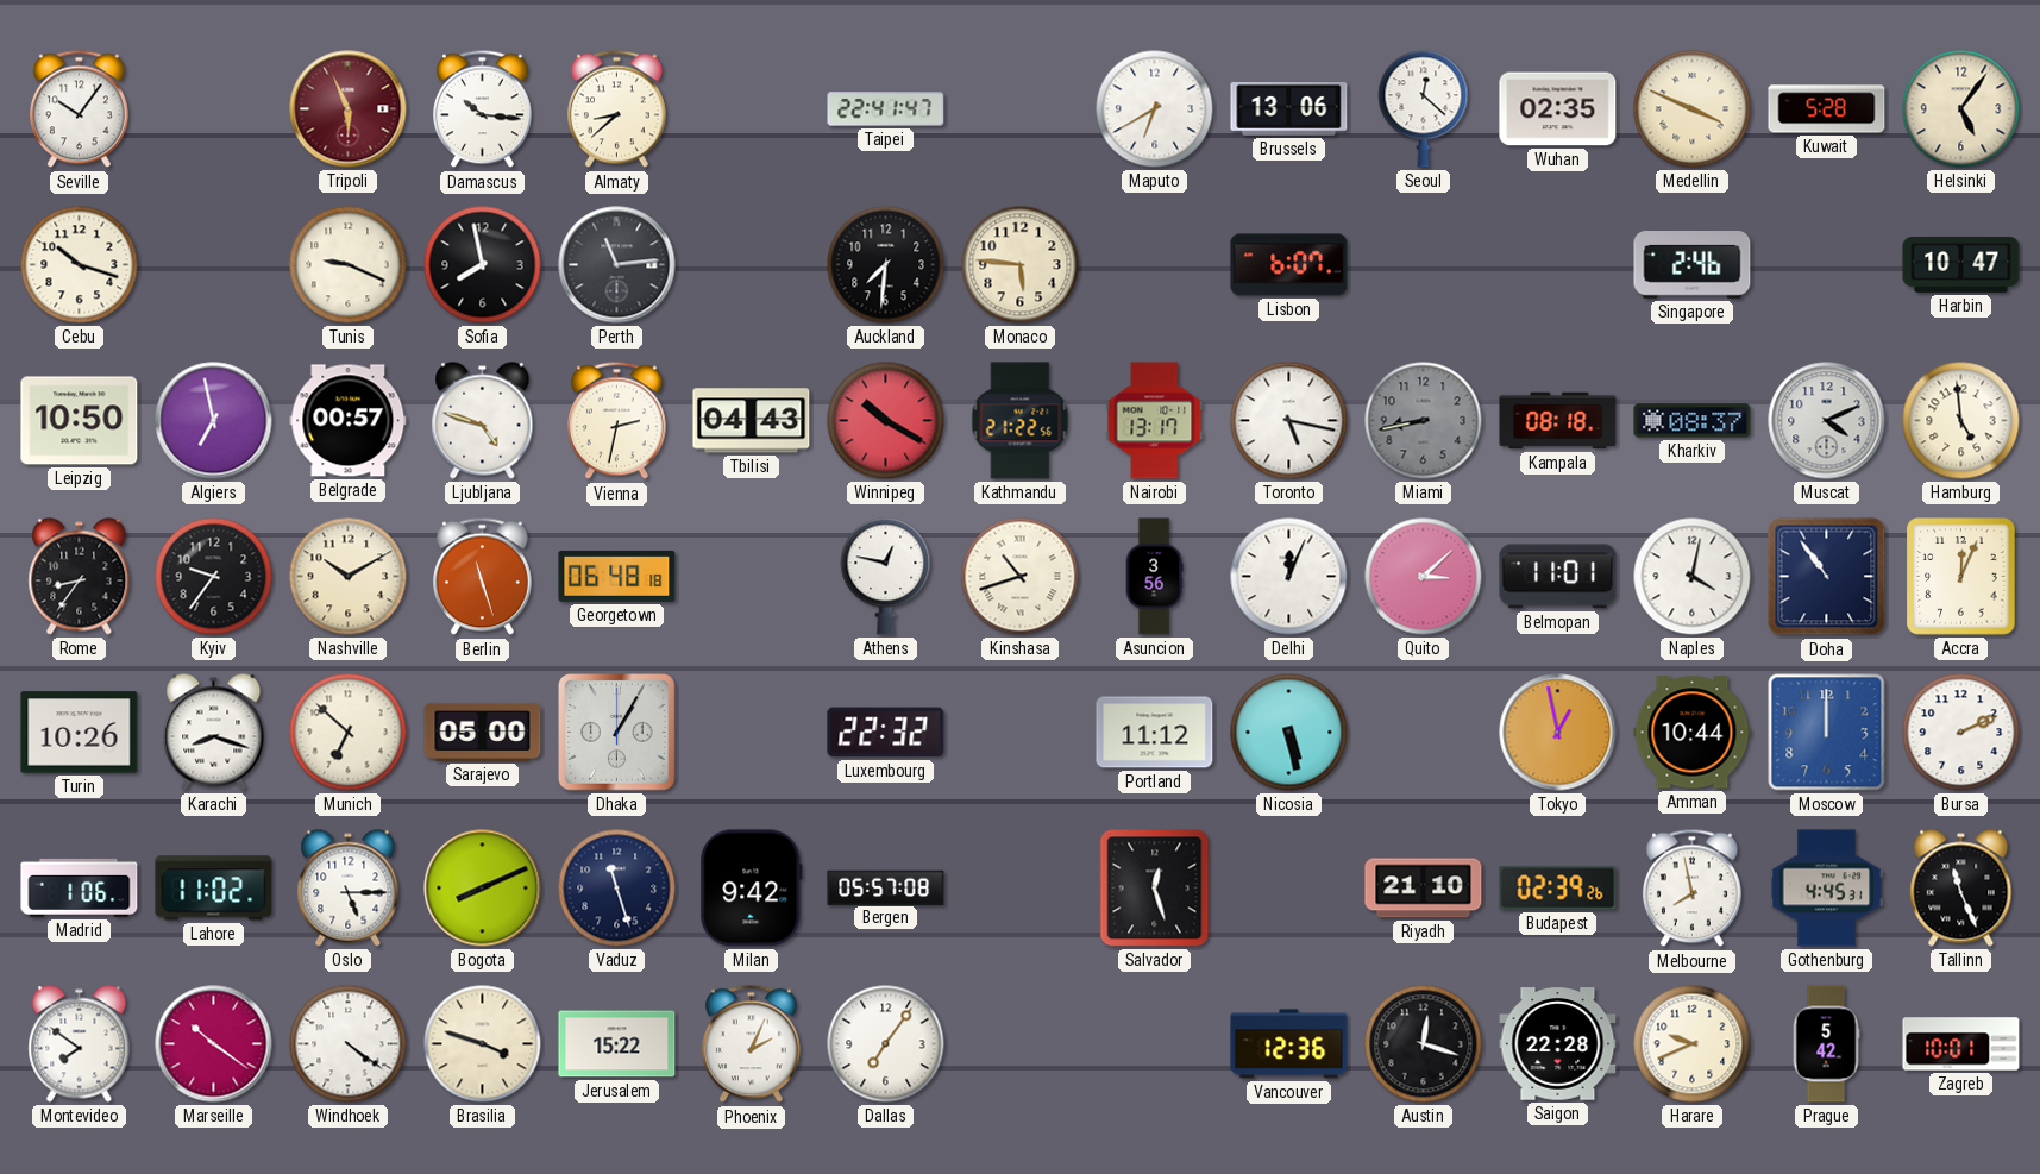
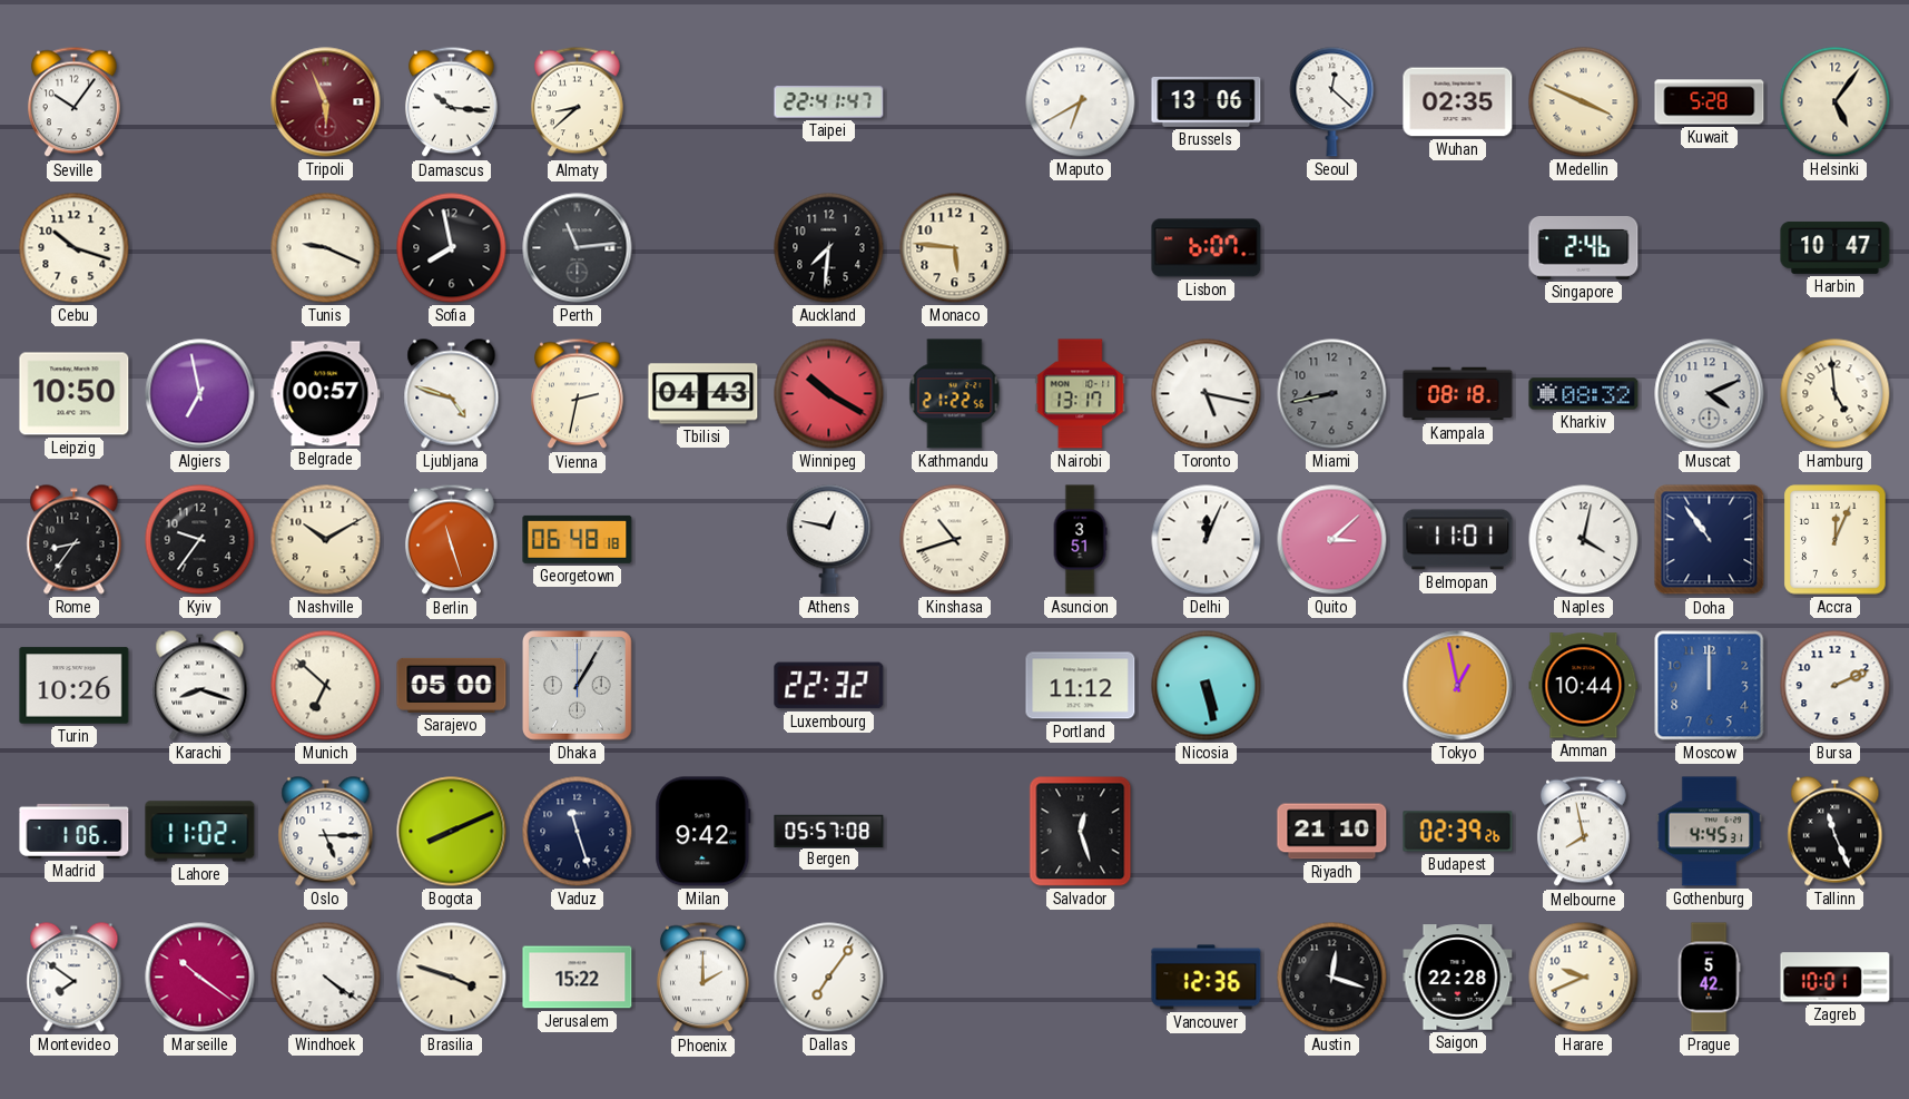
Kharkiv: 08:37 -> 08:32
Asuncion: 3:56 -> 3:51
Phoenix: 2:04 -> 2:00
